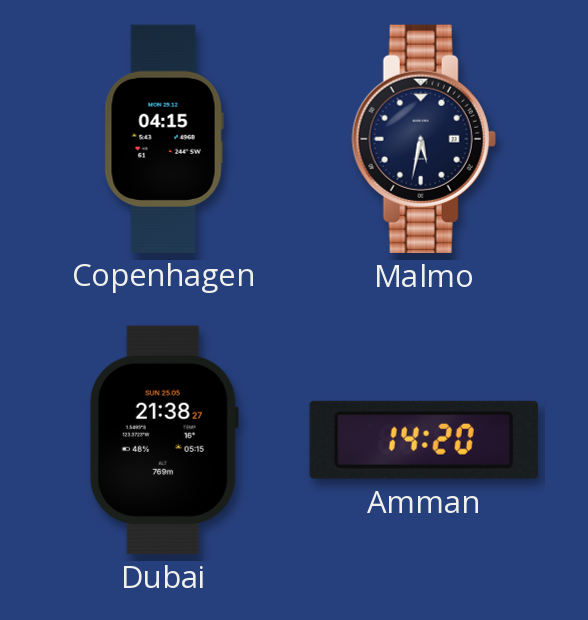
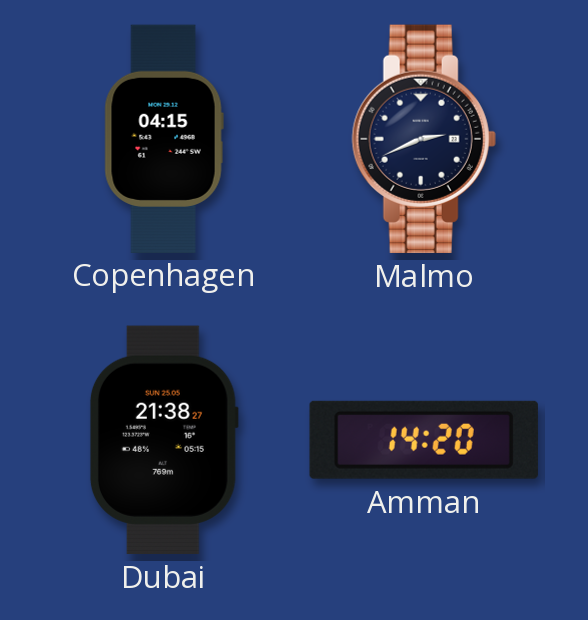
Malmo: 5:32 -> 2:41
